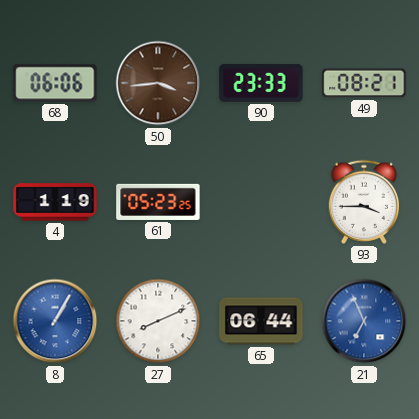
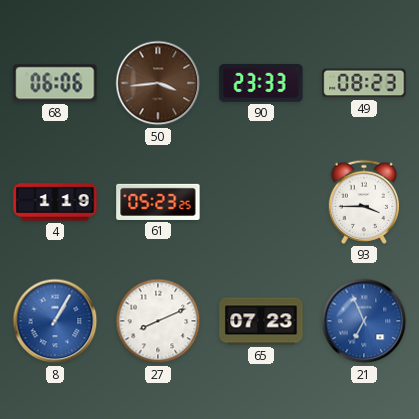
49: 08:21 -> 08:23
65: 06:44 -> 07:23
